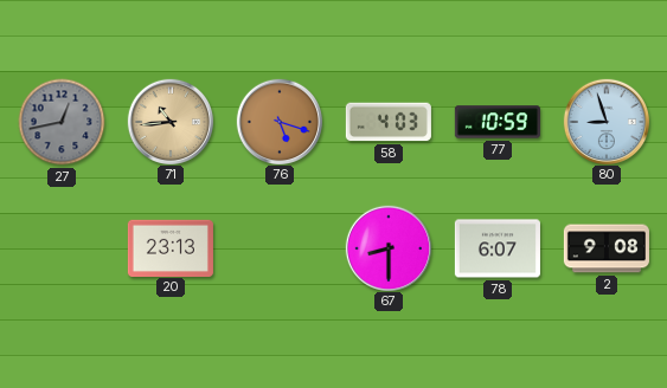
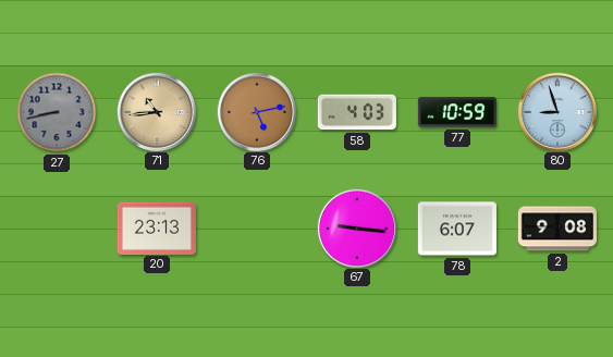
27: 12:43 -> 8:43
76: 5:18 -> 5:13
67: 8:30 -> 9:16
